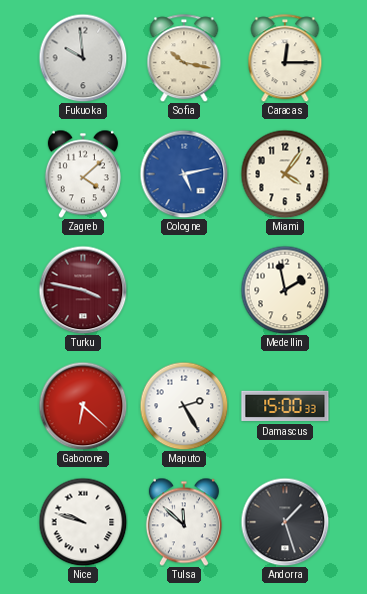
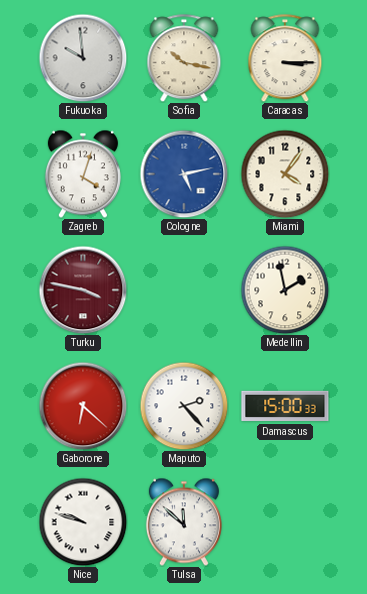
Caracas: 12:15 -> 3:15
Zagreb: 4:08 -> 4:03
Maputo: 2:25 -> 2:23
Andorra: 1:27 -> none
